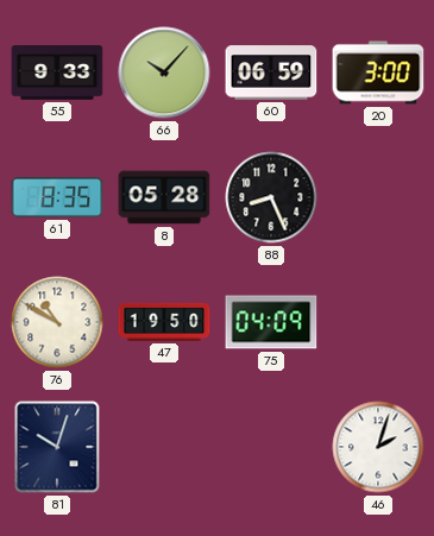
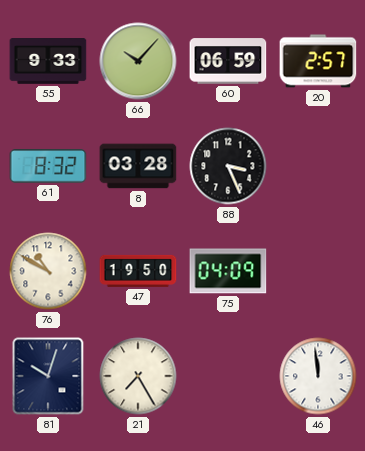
20: 3:00 -> 2:57
61: 8:35 -> 8:32
8: 05:28 -> 03:28
88: 8:26 -> 3:26
21: none -> 7:25
46: 2:03 -> 11:59
